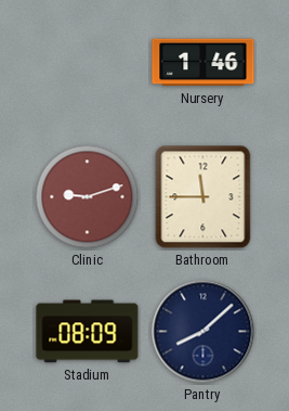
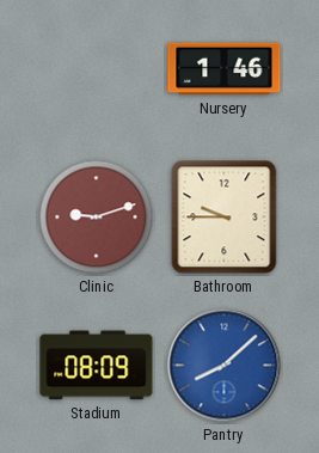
Bathroom: 11:45 -> 9:45
Pantry dial: navy -> blue
